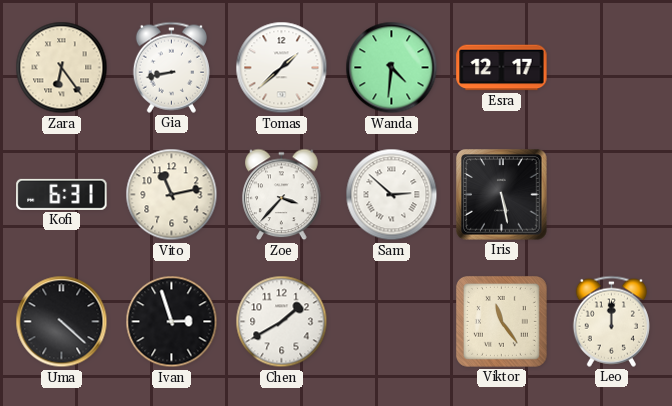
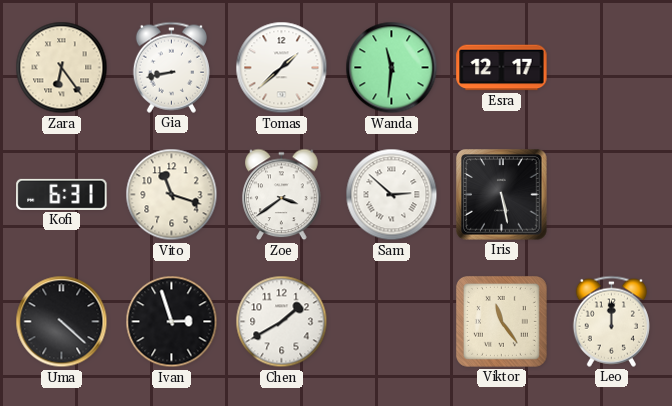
Wanda: 4:31 -> 11:31
Vito: 11:13 -> 11:18
Zoe: 3:37 -> 3:39
